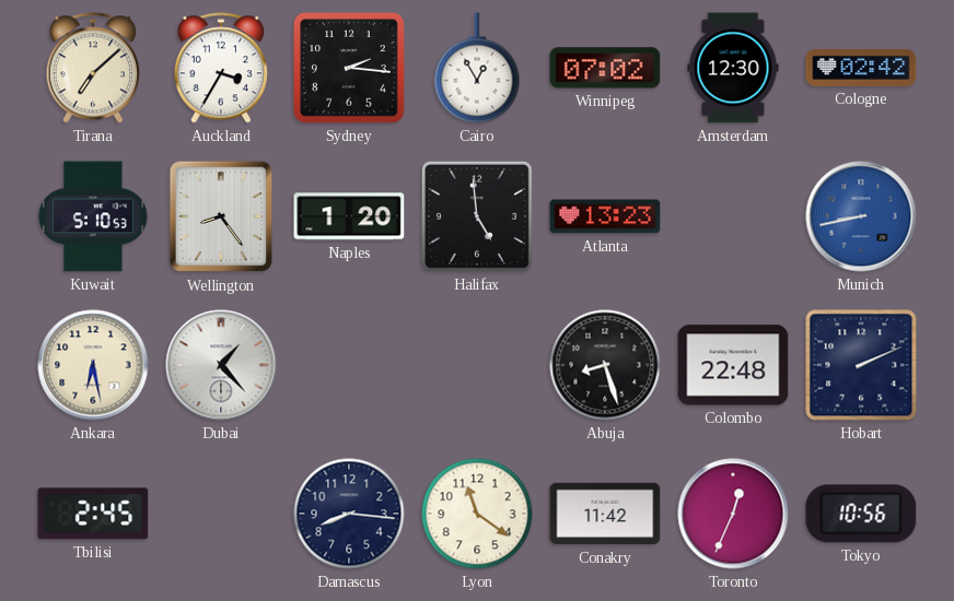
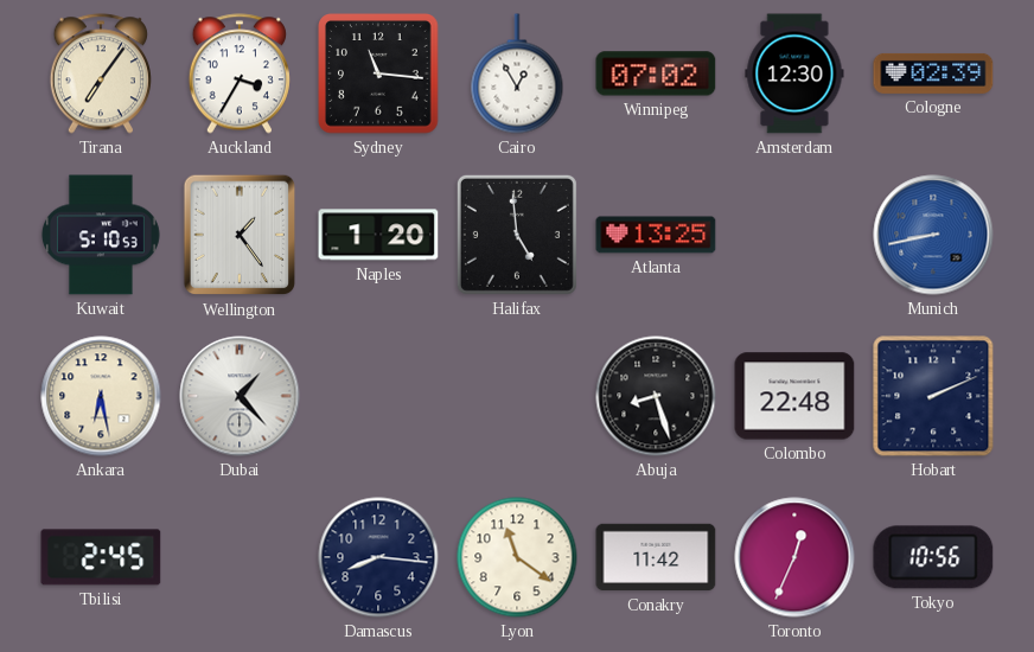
Tirana: 7:08 -> 7:06
Sydney: 2:16 -> 11:16
Cologne: 02:42 -> 02:39
Wellington: 8:24 -> 1:24
Atlanta: 13:23 -> 13:25
